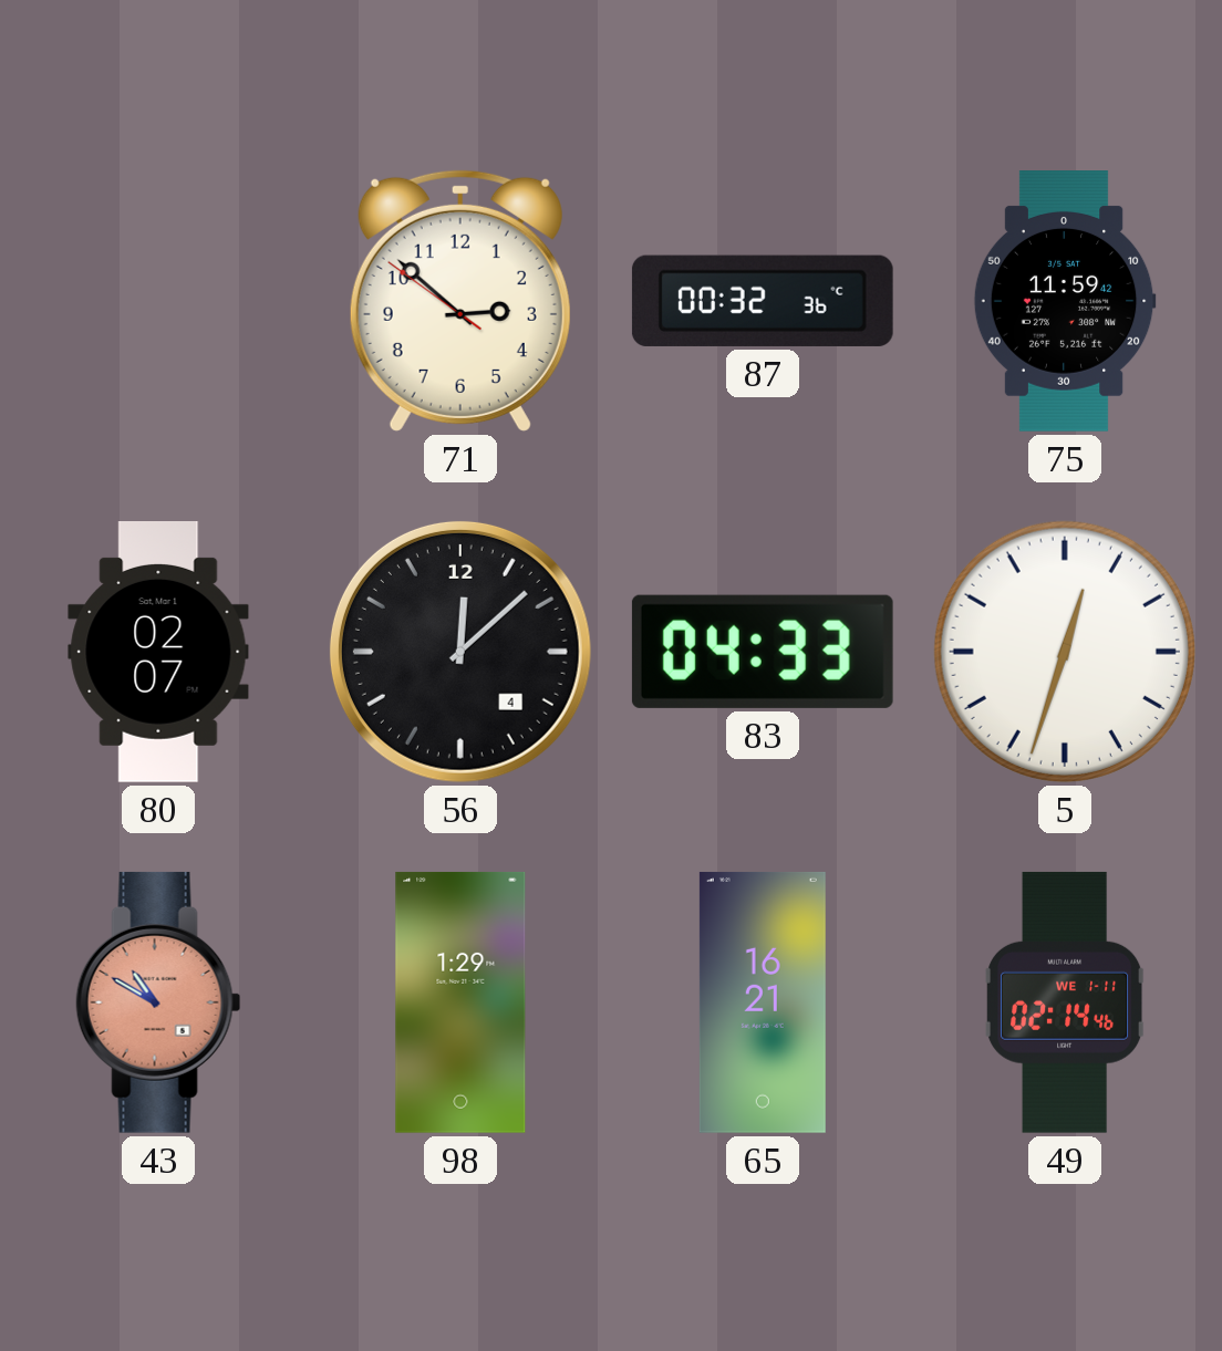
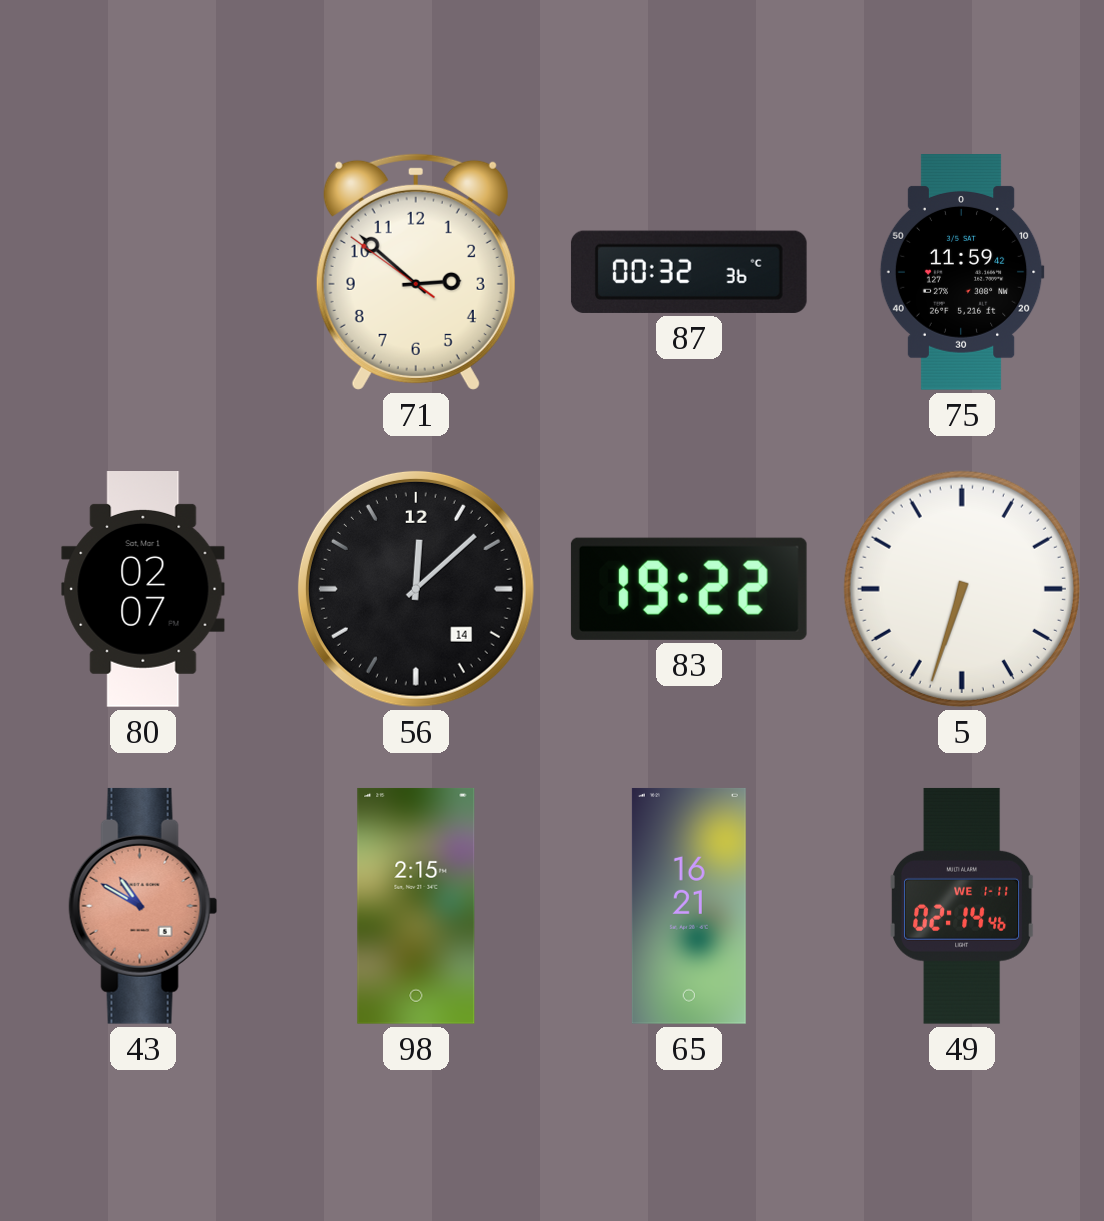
56 date: 4 -> 14
83: 04:33 -> 19:22
5: 12:33 -> 6:33
98: 1:29 -> 2:15
